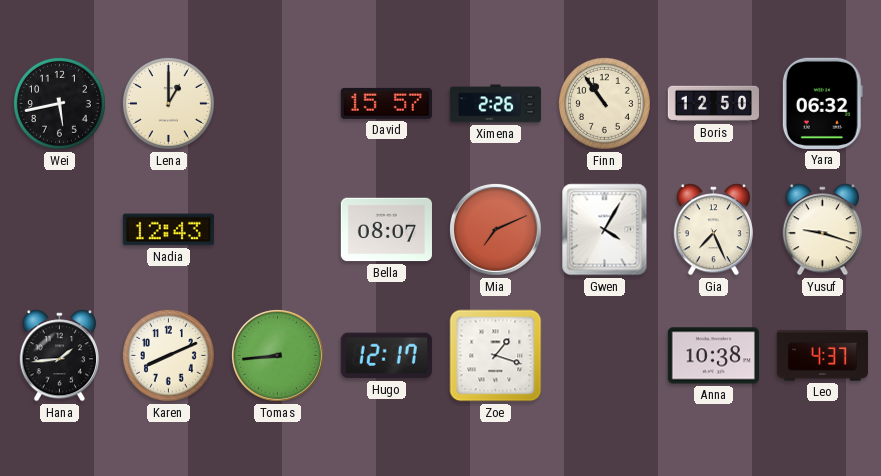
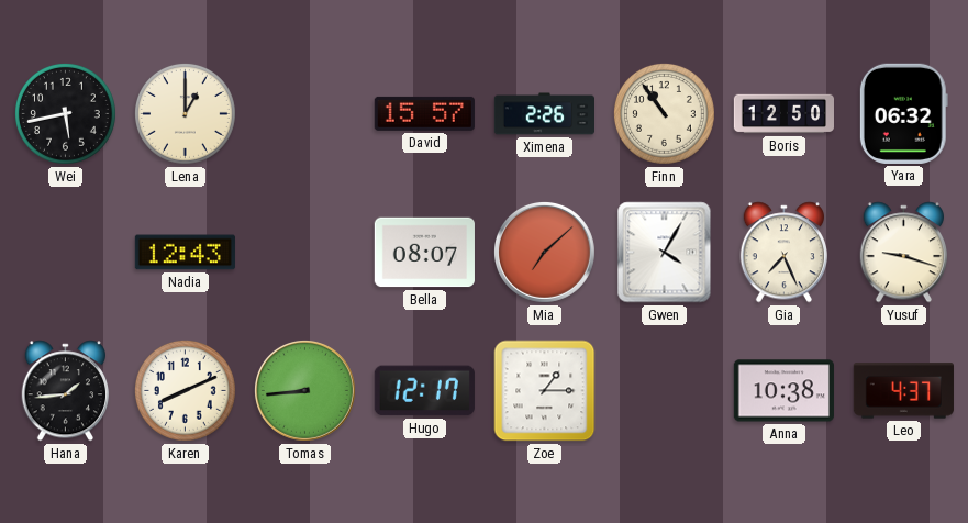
Mia: 7:11 -> 7:08
Zoe: 1:18 -> 1:15
